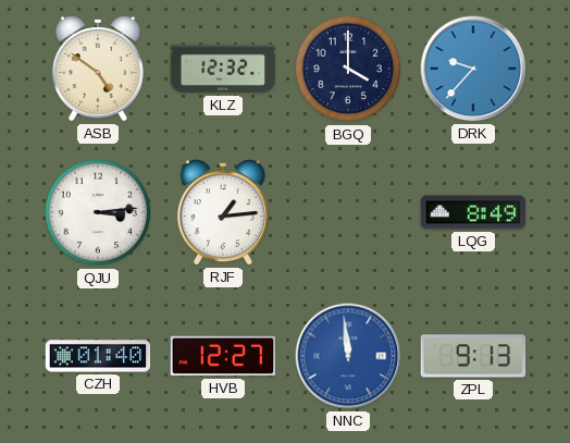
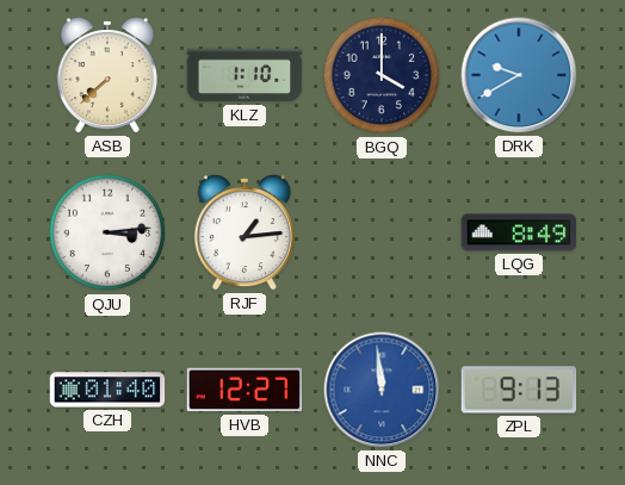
ASB: 4:51 -> 7:38
KLZ: 12:32 -> 1:10
DRK: 9:37 -> 9:40
